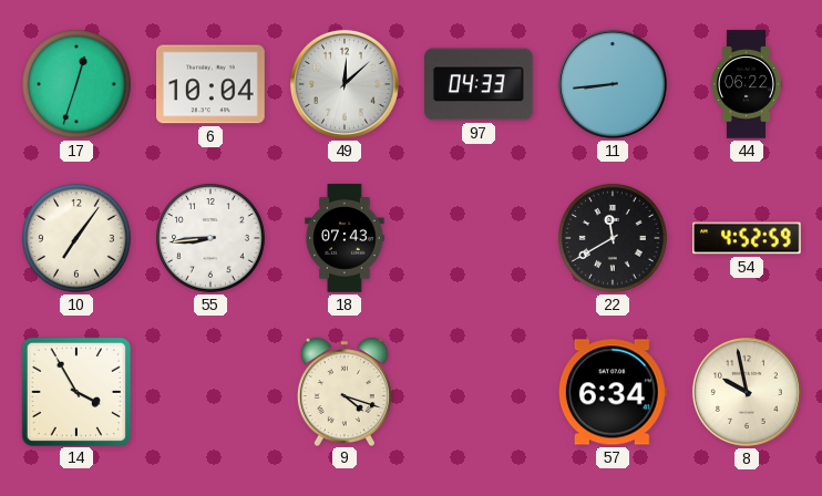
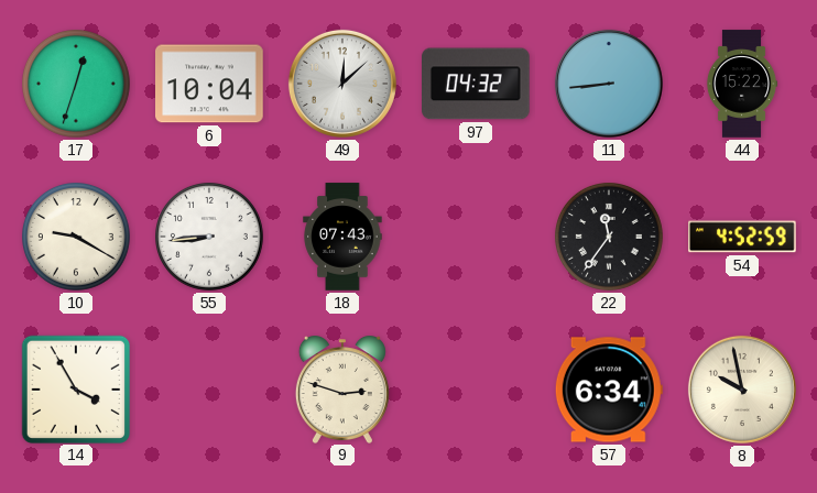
97: 04:33 -> 04:32
44: 06:22 -> 15:22
10: 7:06 -> 9:20
22: 11:40 -> 11:36
9: 4:18 -> 2:48
